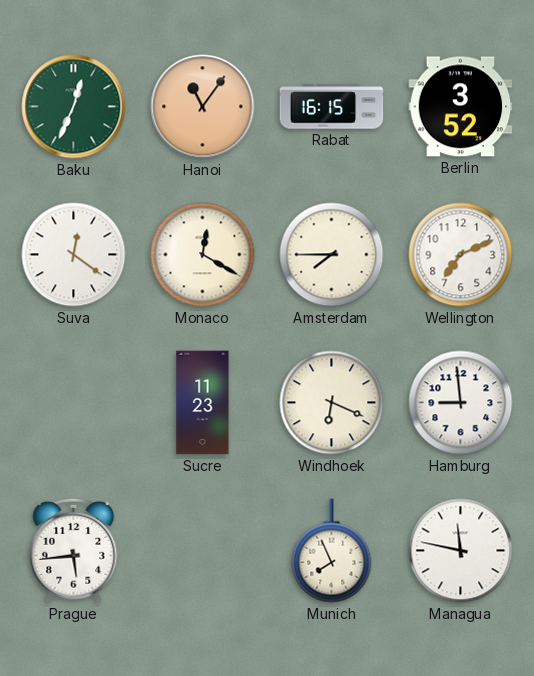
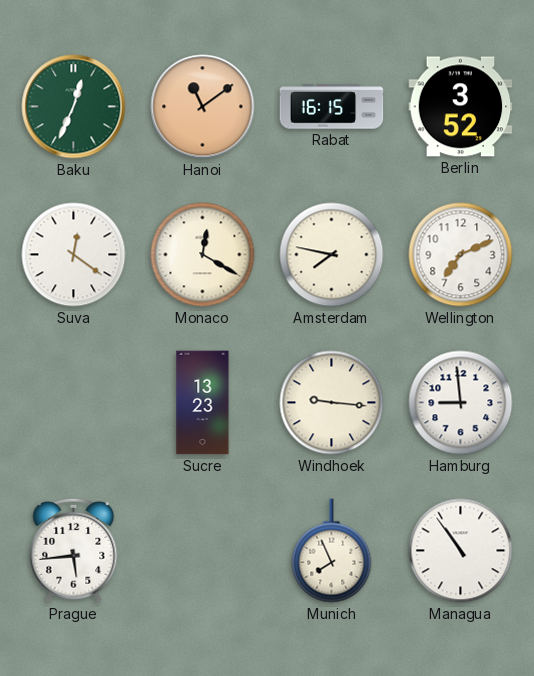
Hanoi: 11:06 -> 11:09
Amsterdam: 7:45 -> 7:47
Sucre: 11:23 -> 13:23
Windhoek: 6:19 -> 9:16
Managua: 11:47 -> 10:54
